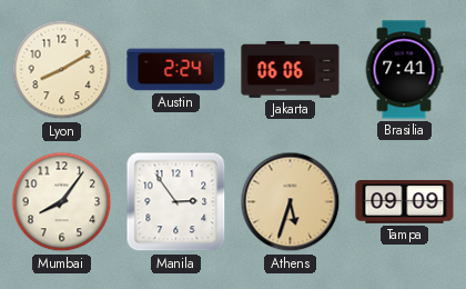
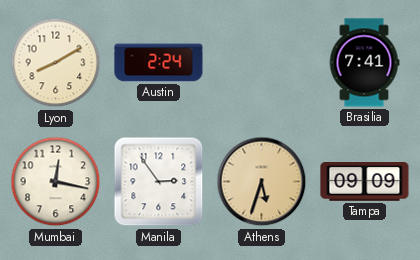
Jakarta: 06:06 -> none
Mumbai: 8:06 -> 12:17
